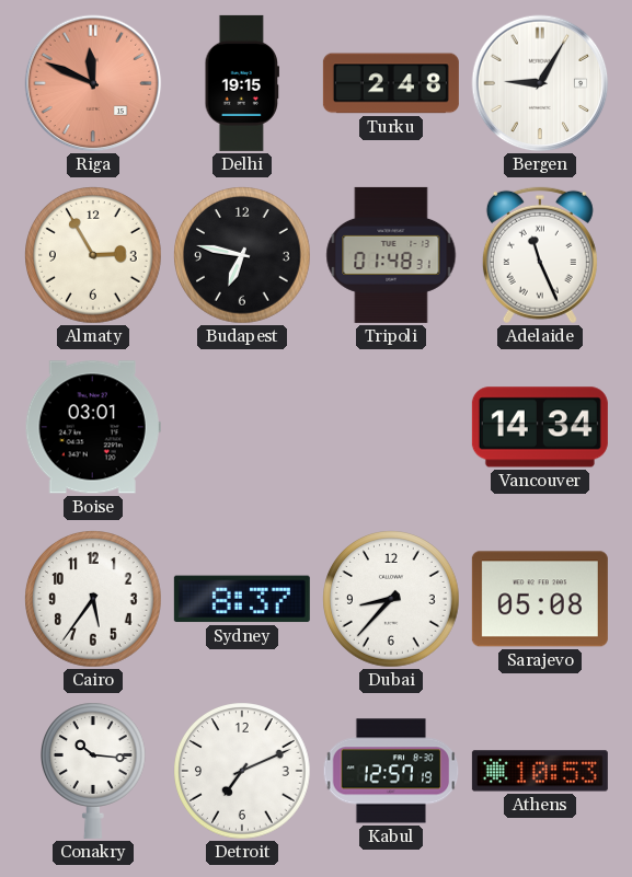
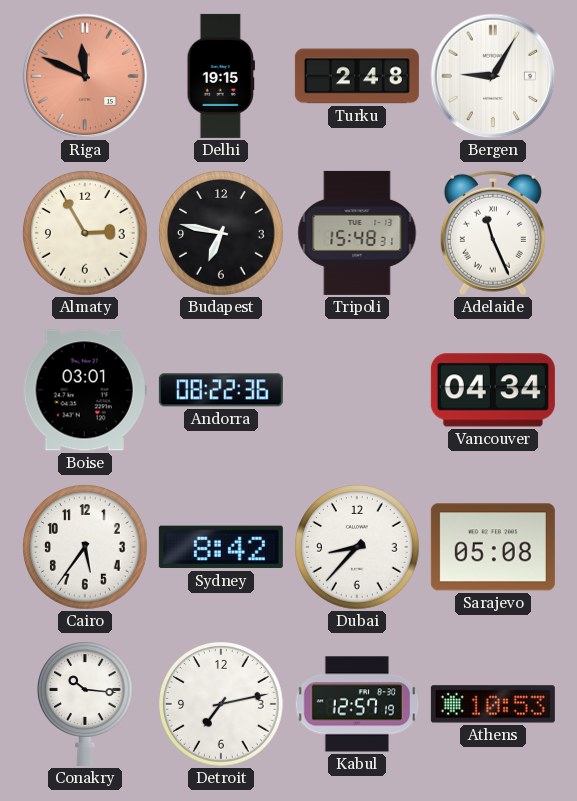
Tripoli: 01:48 -> 15:48
Andorra: none -> 08:22
Vancouver: 14:34 -> 04:34
Sydney: 8:37 -> 8:42
Detroit: 7:11 -> 7:13
